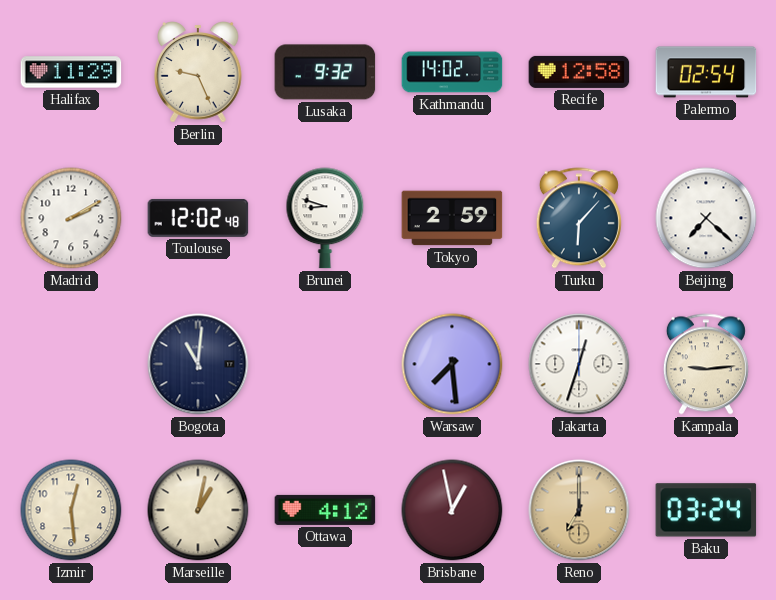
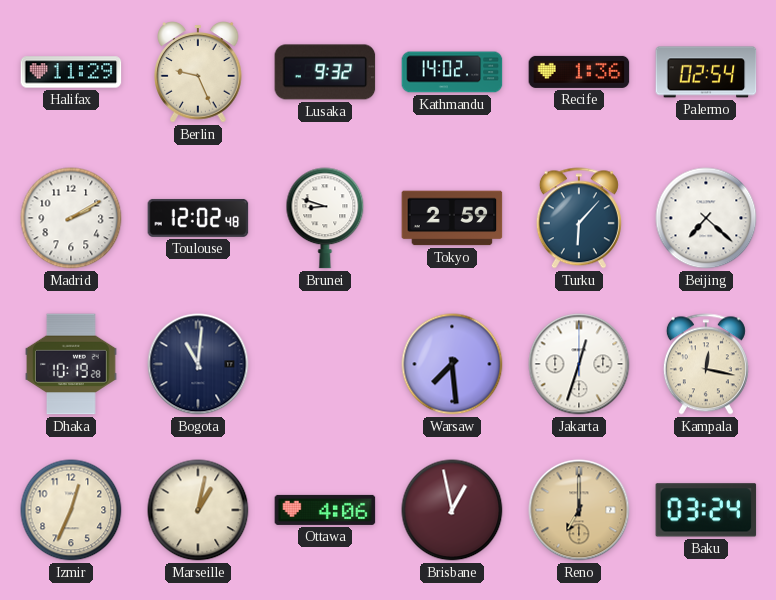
Recife: 12:58 -> 1:36
Dhaka: none -> 10:19
Kampala: 9:14 -> 12:17
Izmir: 12:29 -> 12:34
Ottawa: 4:12 -> 4:06
